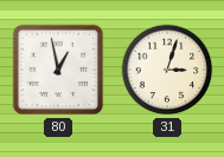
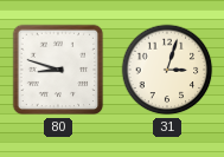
80: 12:58 -> 8:48
